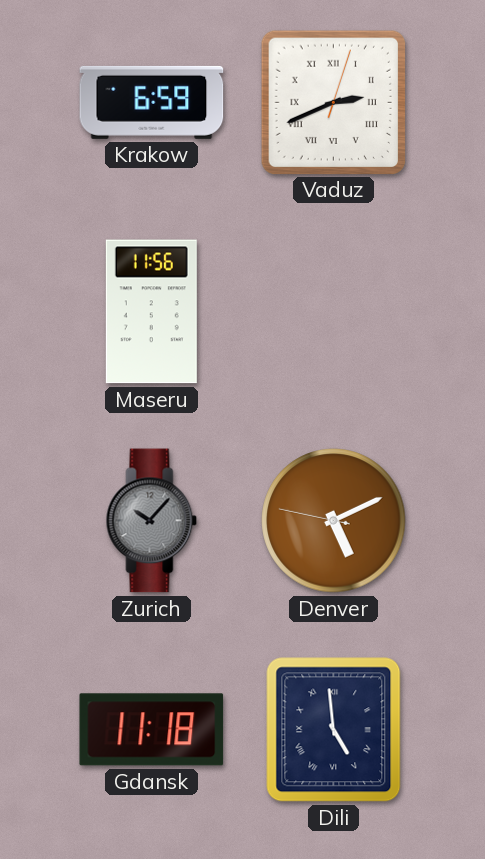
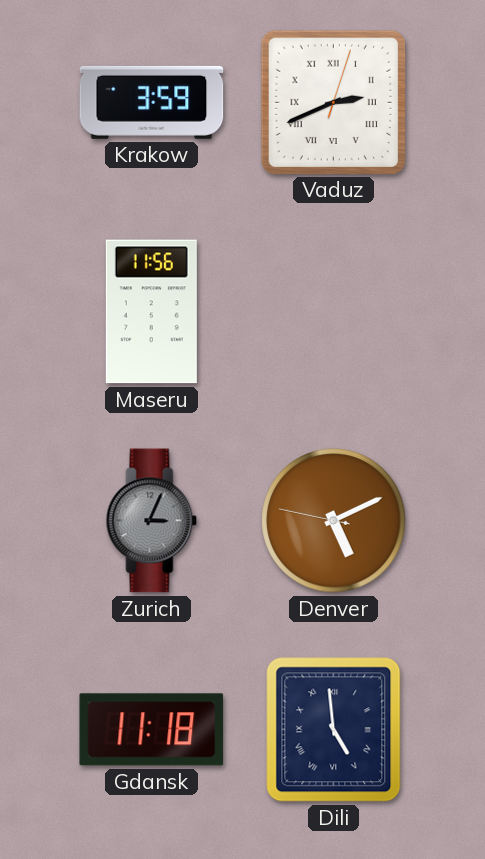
Krakow: 6:59 -> 3:59
Zurich: 10:07 -> 3:04
